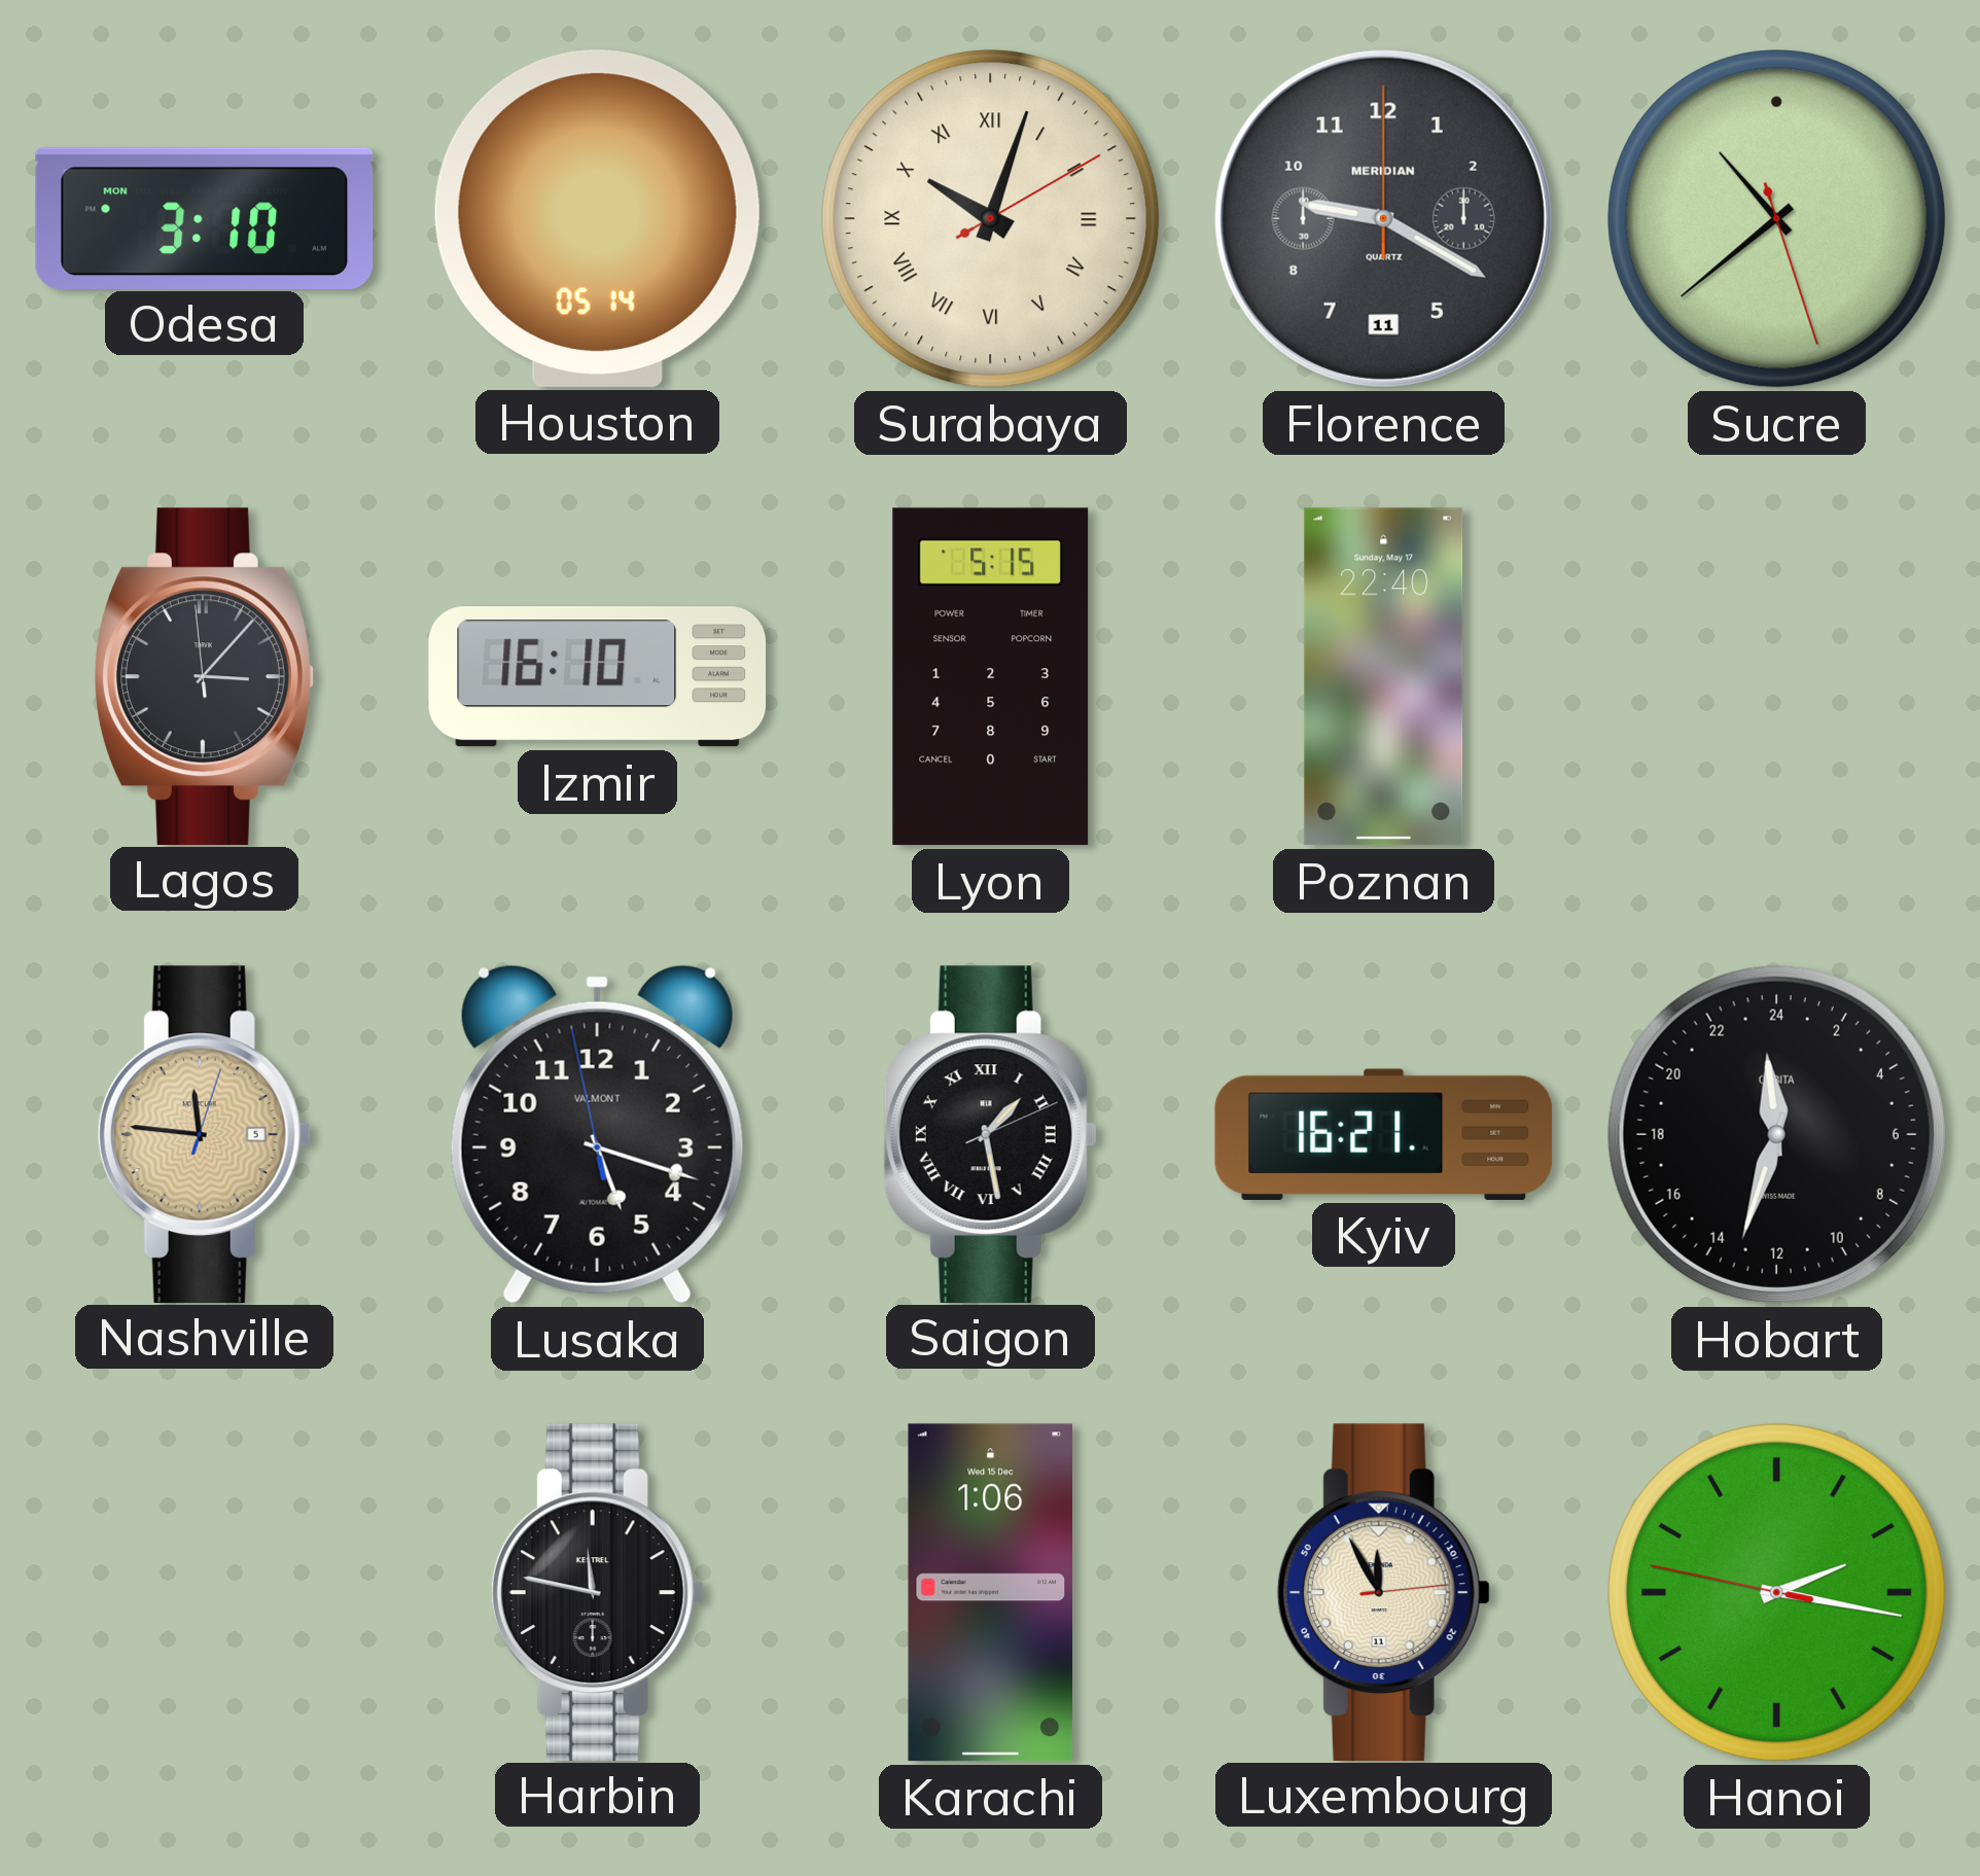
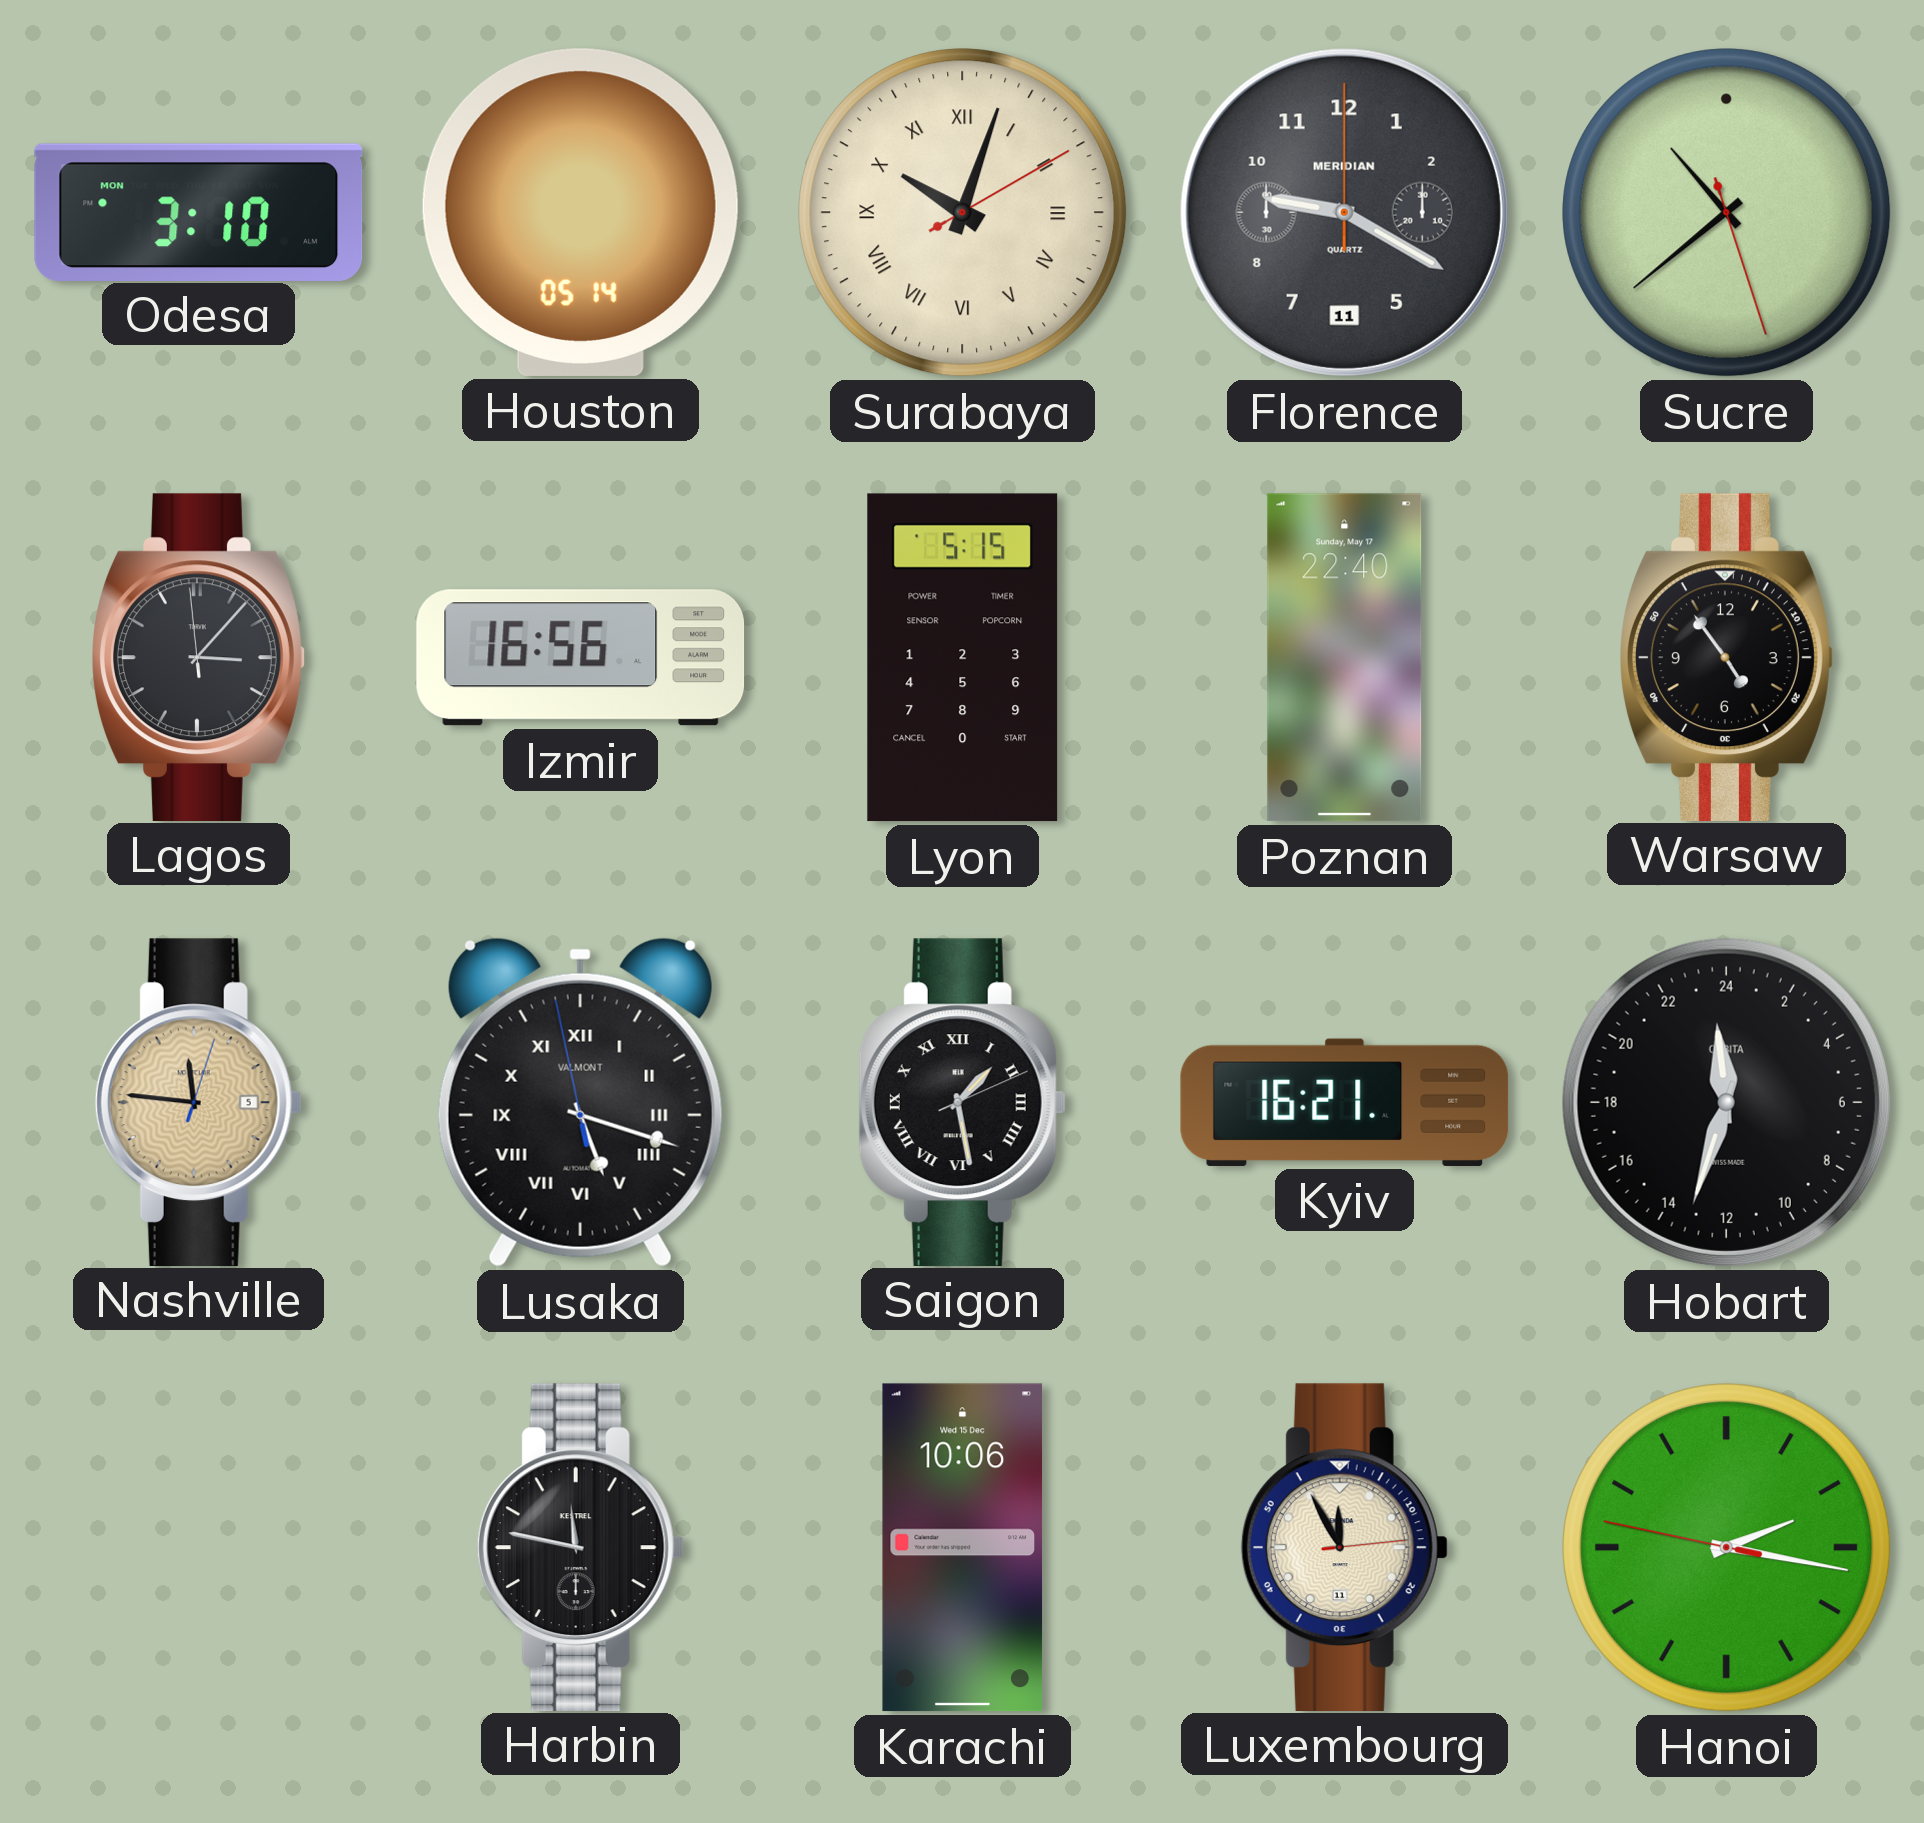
Izmir: 16:10 -> 16:56
Warsaw: none -> 4:54
Lusaka numerals: Arabic -> Roman
Karachi: 1:06 -> 10:06
